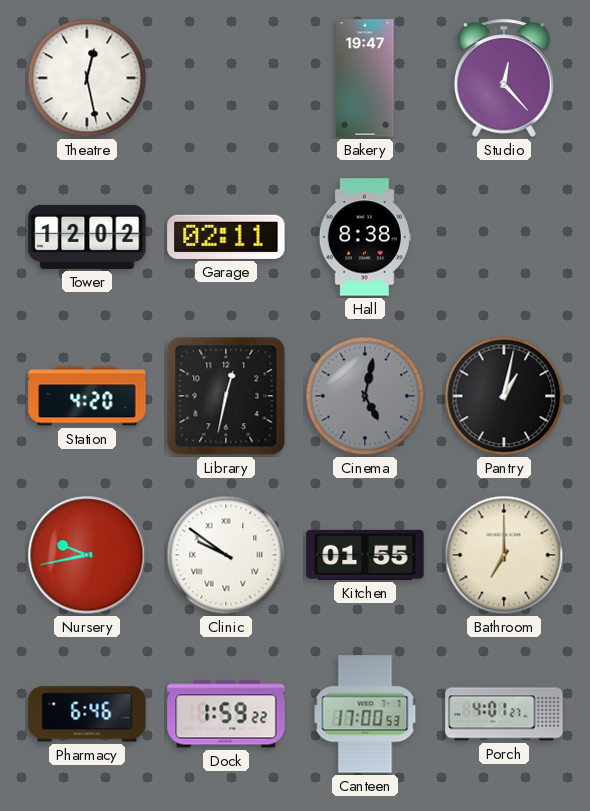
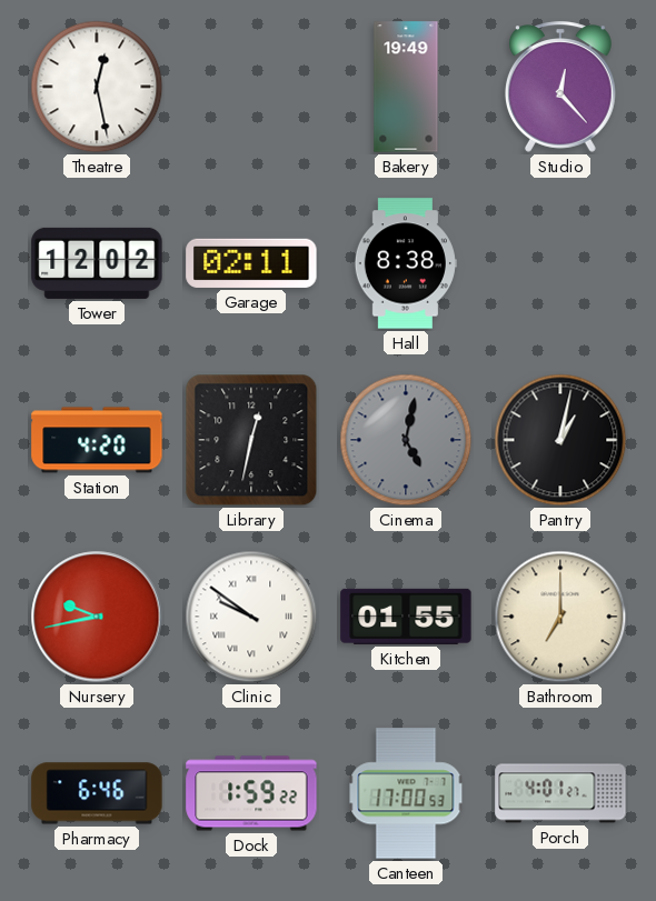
Bakery: 19:47 -> 19:49
